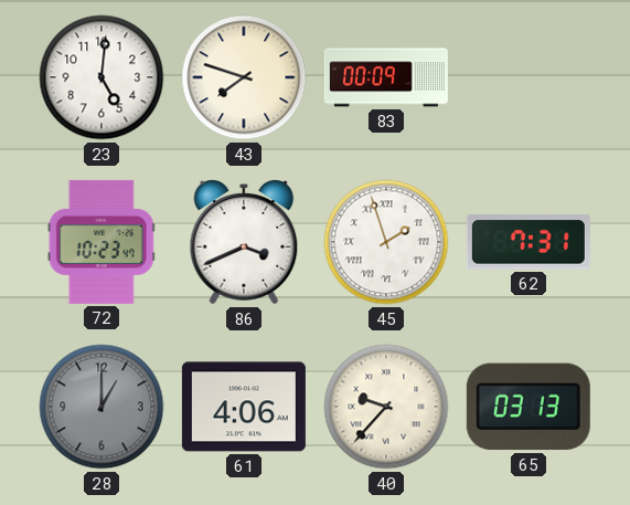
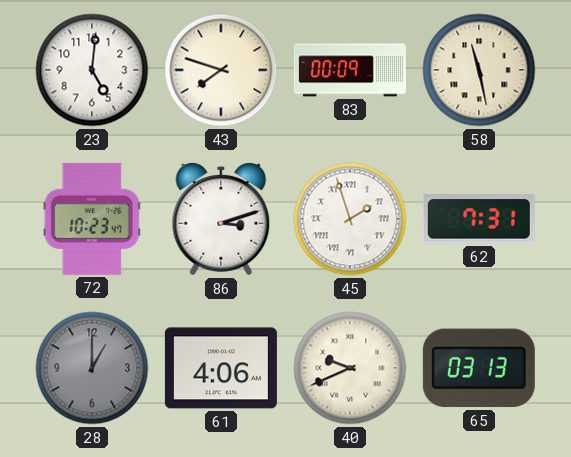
58: none -> 11:28
86: 3:41 -> 3:12
40: 9:37 -> 9:41
